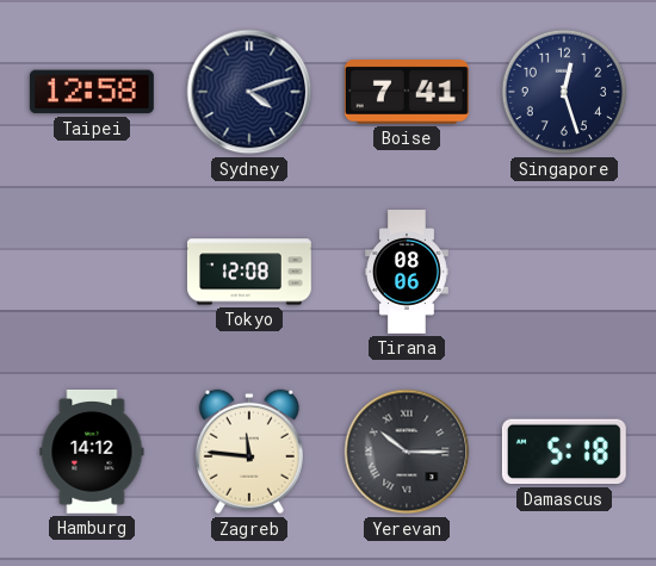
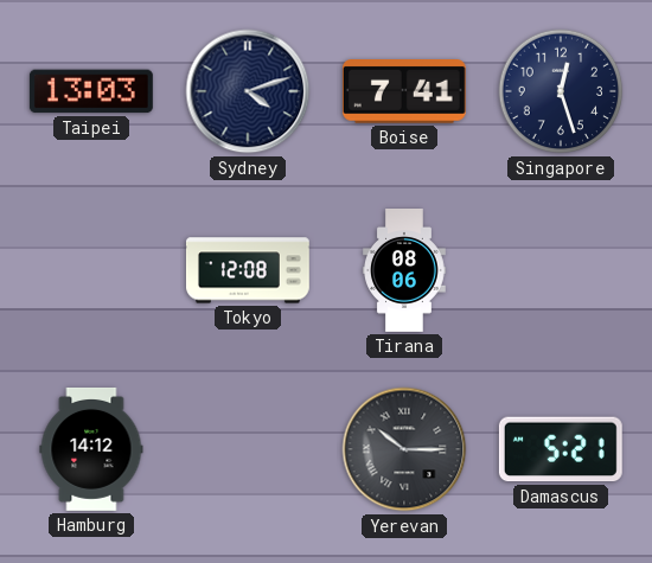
Taipei: 12:58 -> 13:03
Zagreb: 11:46 -> none
Damascus: 5:18 -> 5:21
